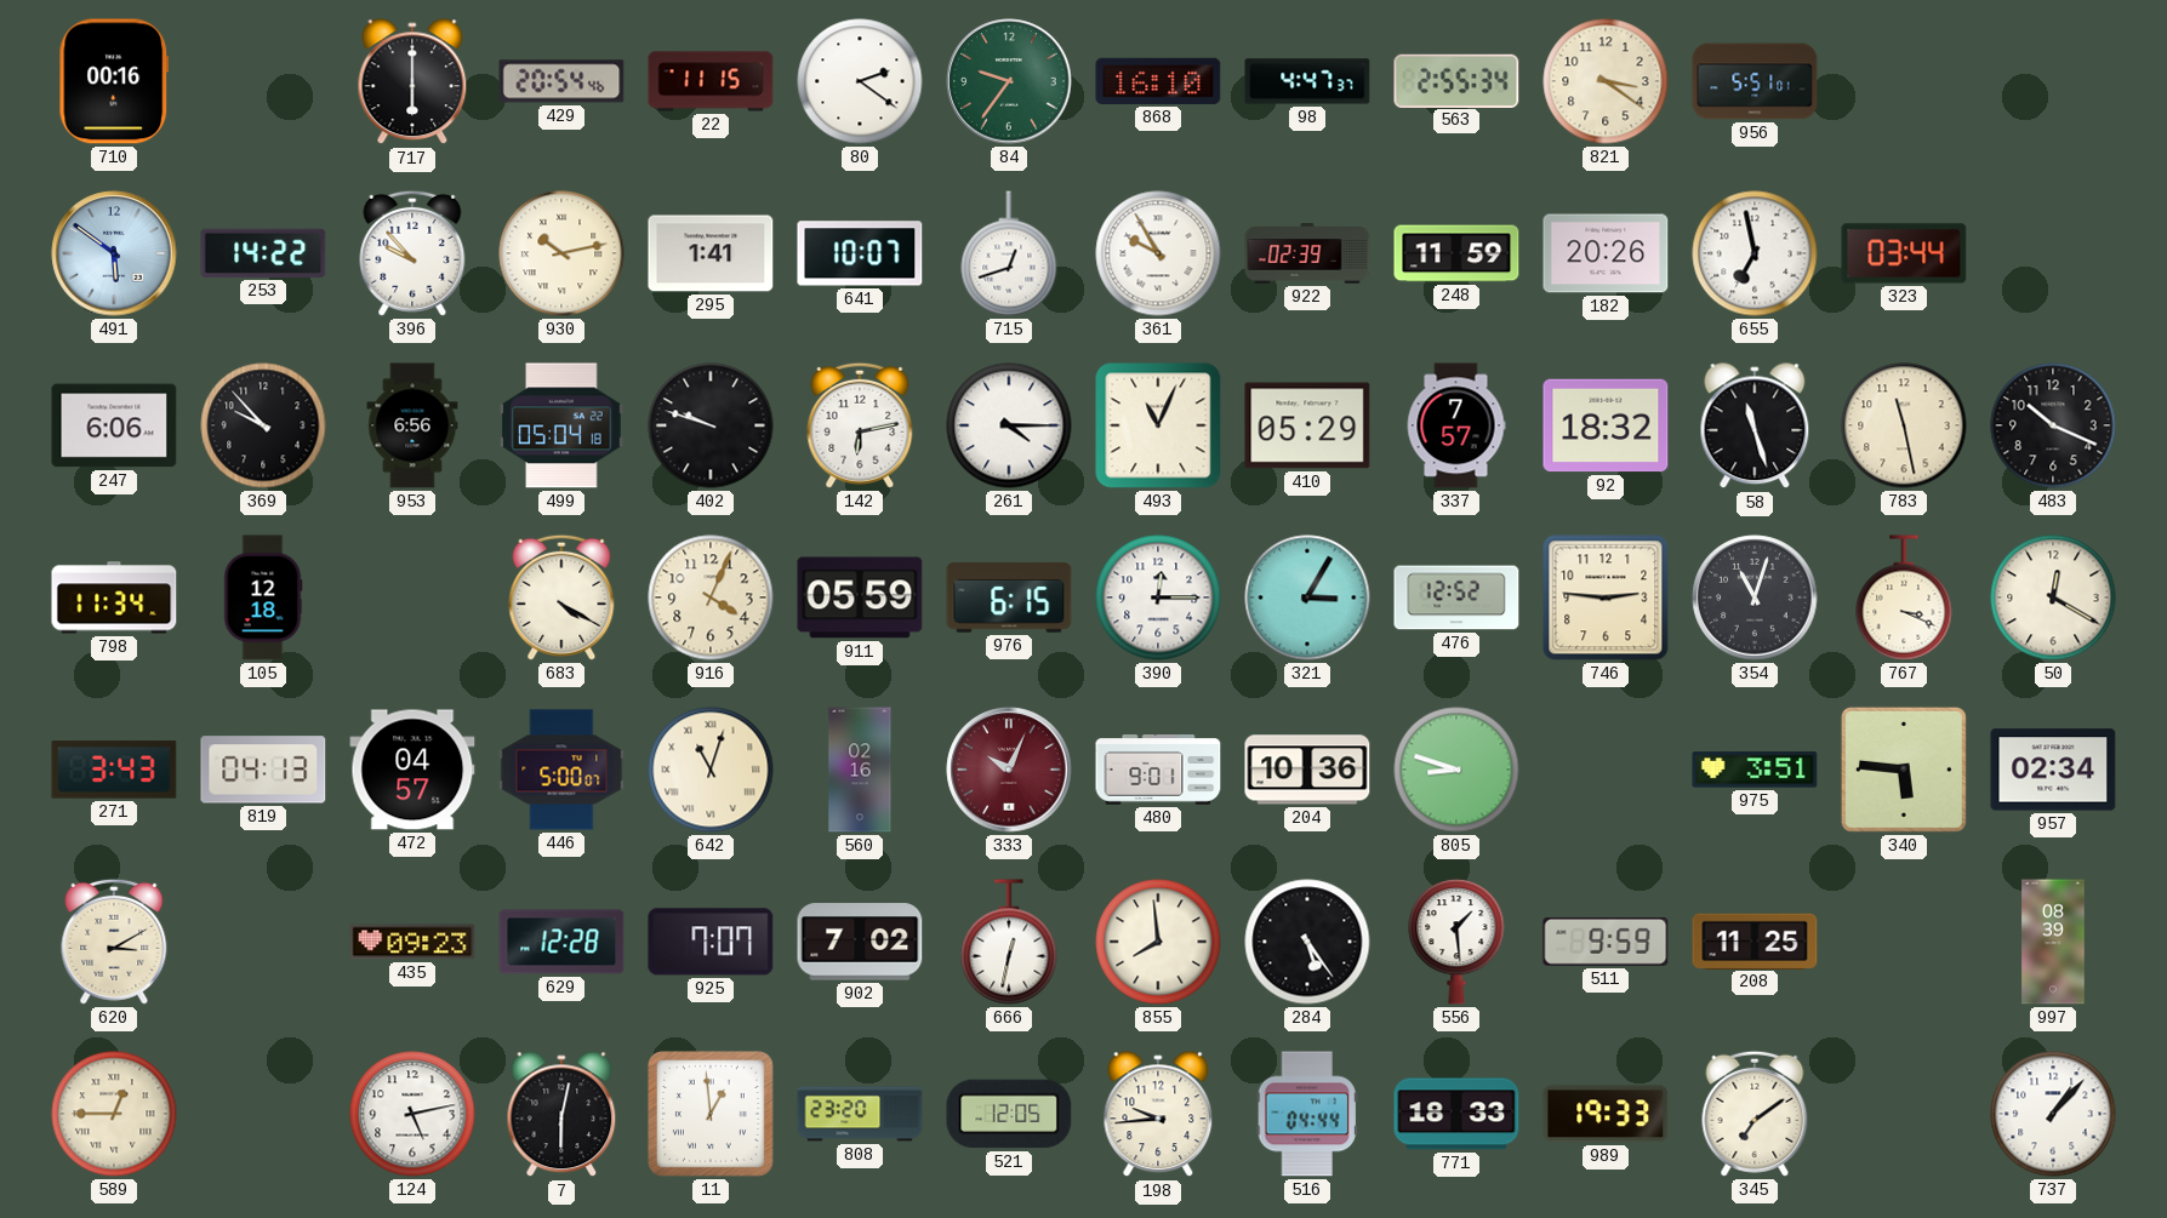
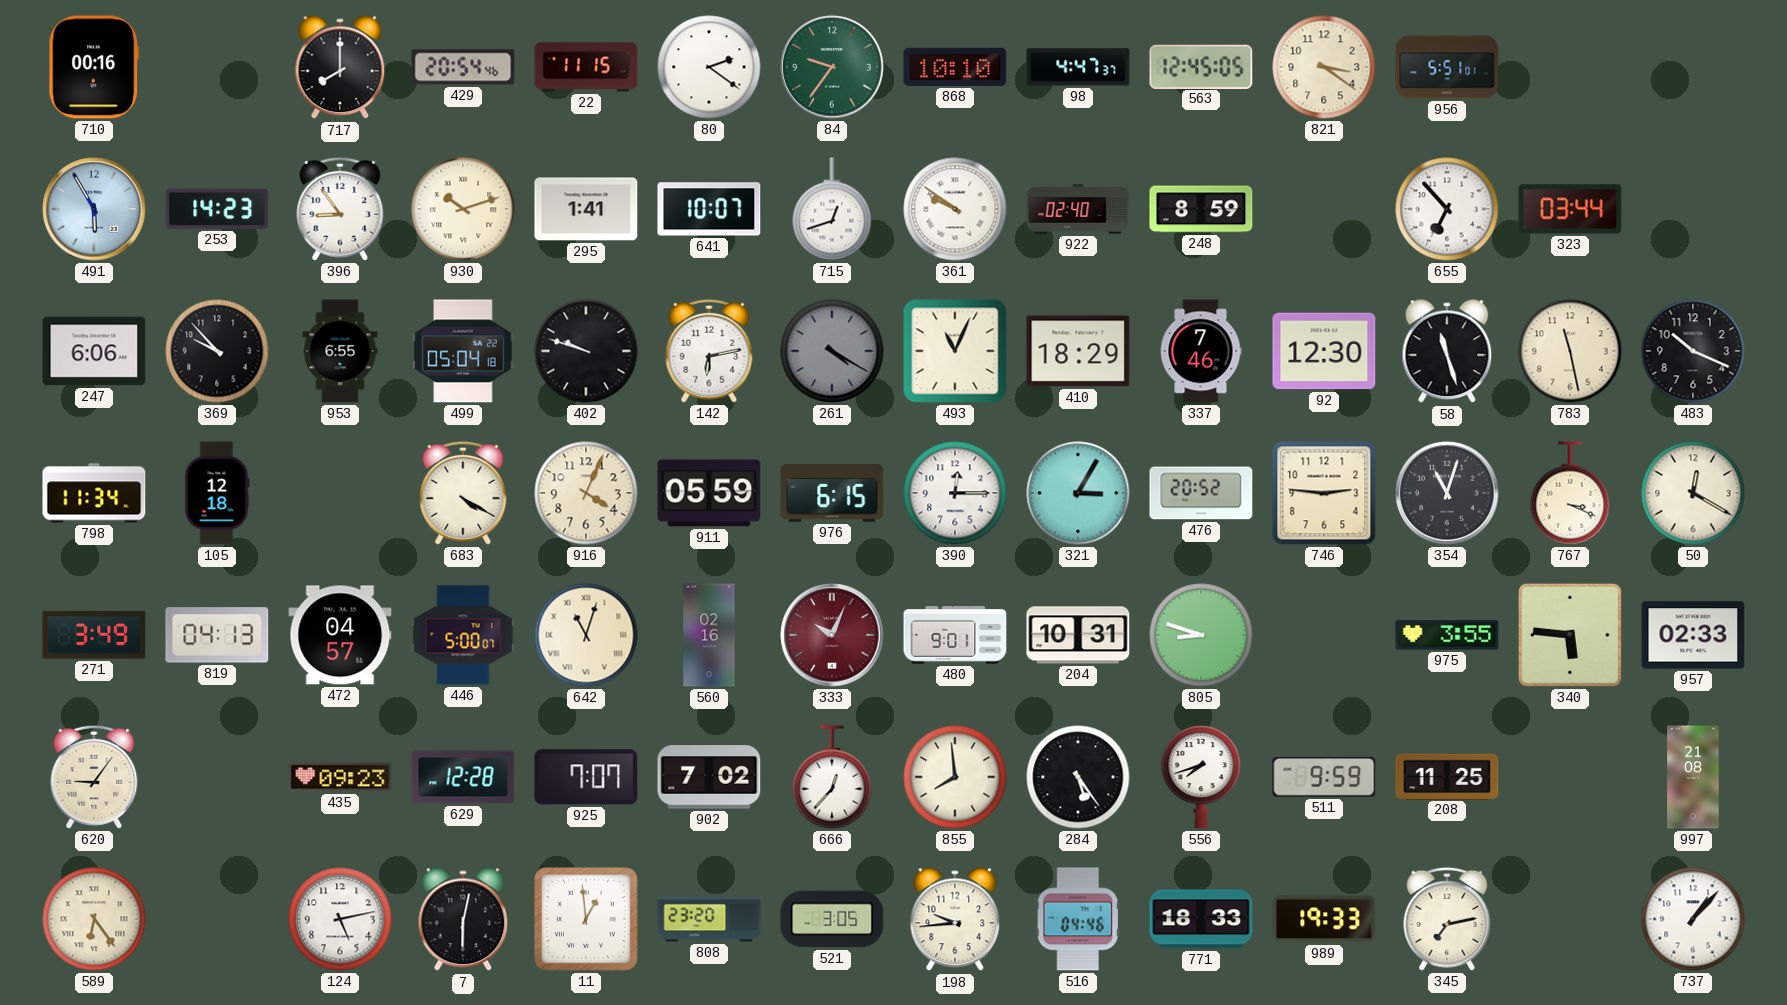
717: 6:00 -> 8:00
868: 16:10 -> 10:10
563: 2:55 -> 12:45
491: 5:51 -> 5:55
253: 14:22 -> 14:23
396: 9:53 -> 8:54
930: 10:13 -> 10:12
361: 9:55 -> 9:51
922: 02:39 -> 02:40
248: 11:59 -> 8:59
182: 20:26 -> none
655: 6:58 -> 6:53
953: 6:56 -> 6:55
261: 4:15 -> 4:20
261 dial: white -> grey
410: 05:29 -> 18:29
337: 7:57 -> 7:46
92: 18:32 -> 12:30
476: 12:52 -> 20:52
271: 3:43 -> 3:49
204: 10:36 -> 10:31
975: 3:51 -> 3:55
957: 02:34 -> 02:33
620: 3:10 -> 9:06
666: 12:32 -> 12:37
556: 1:29 -> 7:42
997: 08:39 -> 21:08
589: 12:45 -> 6:24
521: 12:05 -> 3:05
516: 04:44 -> 04:46
345: 7:09 -> 7:13
